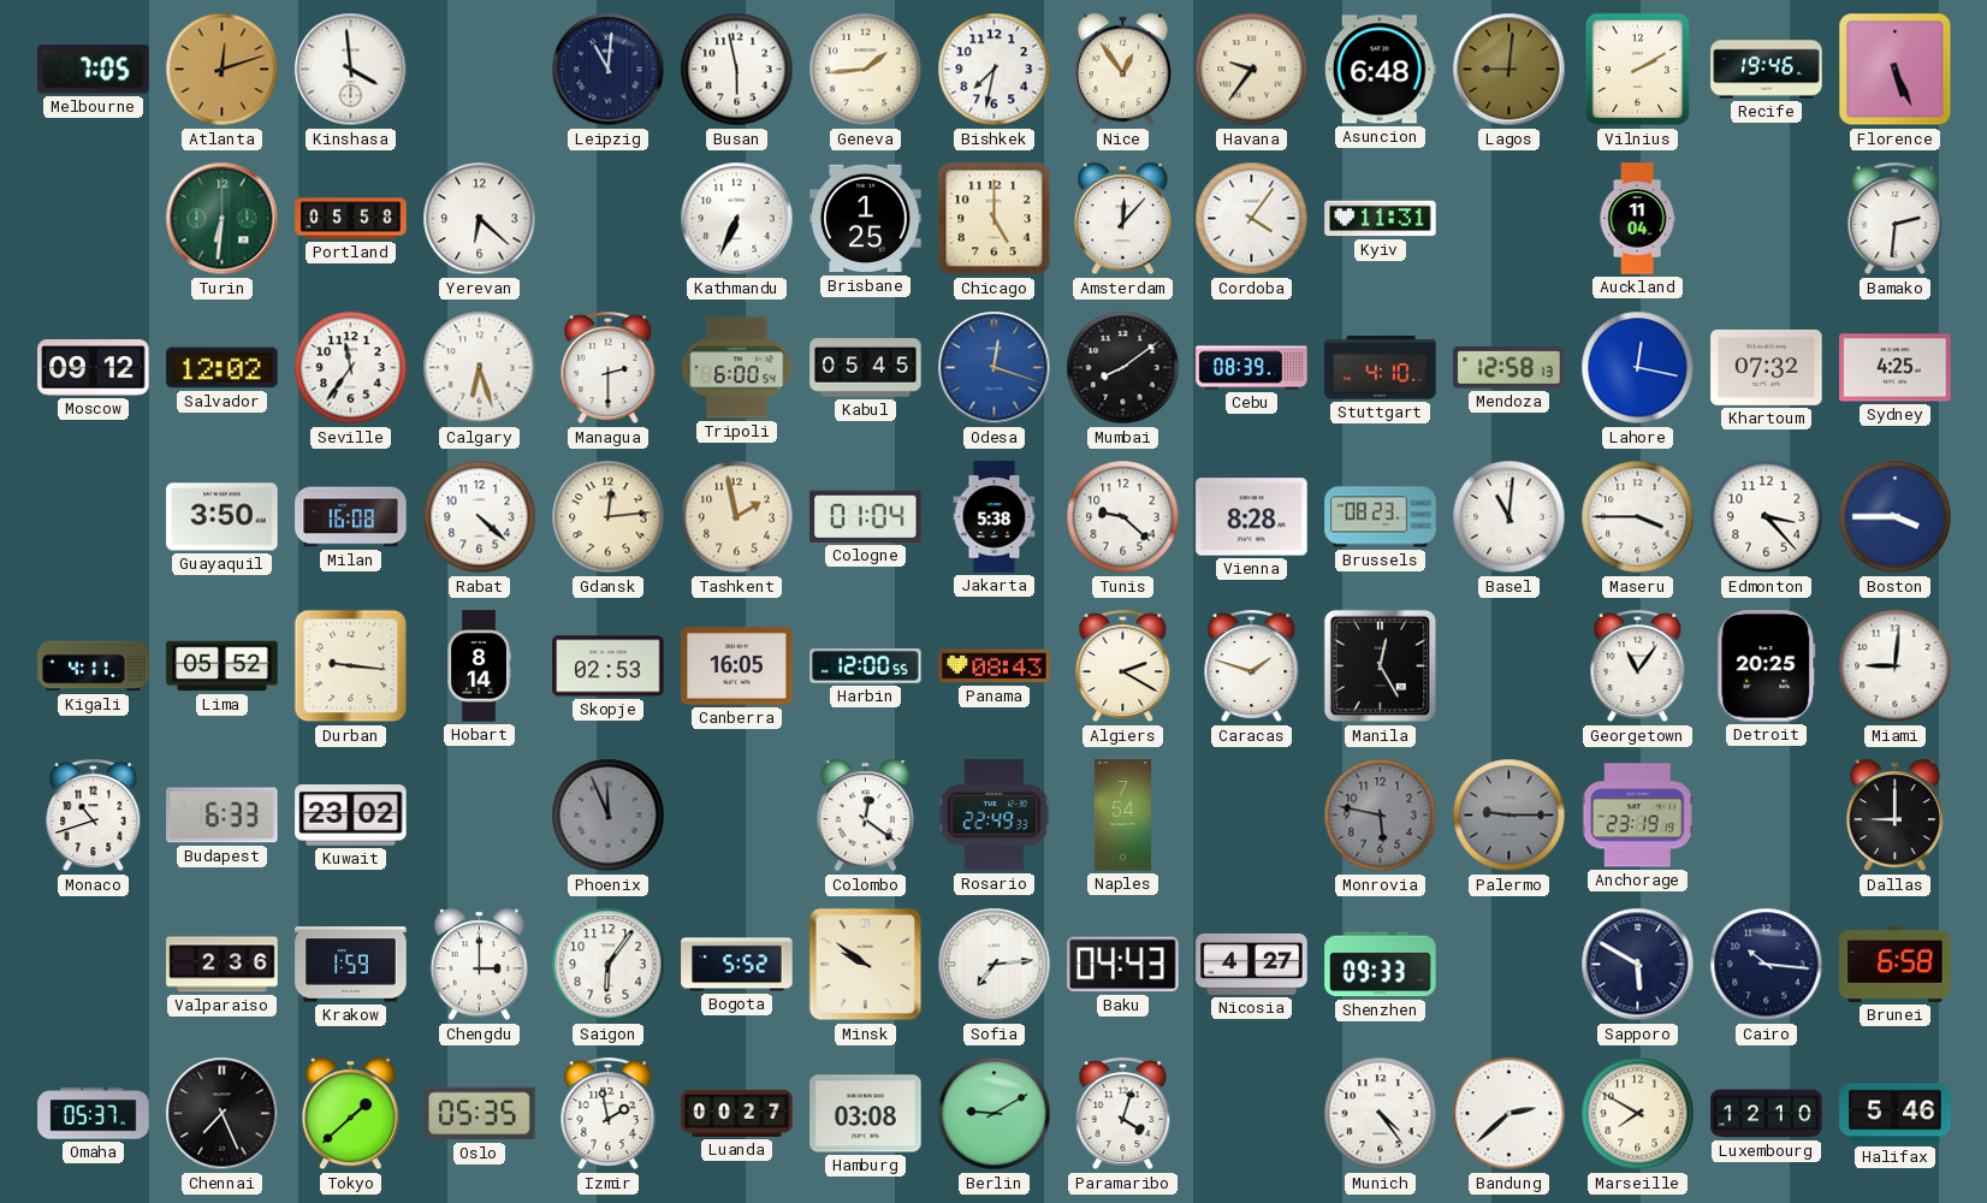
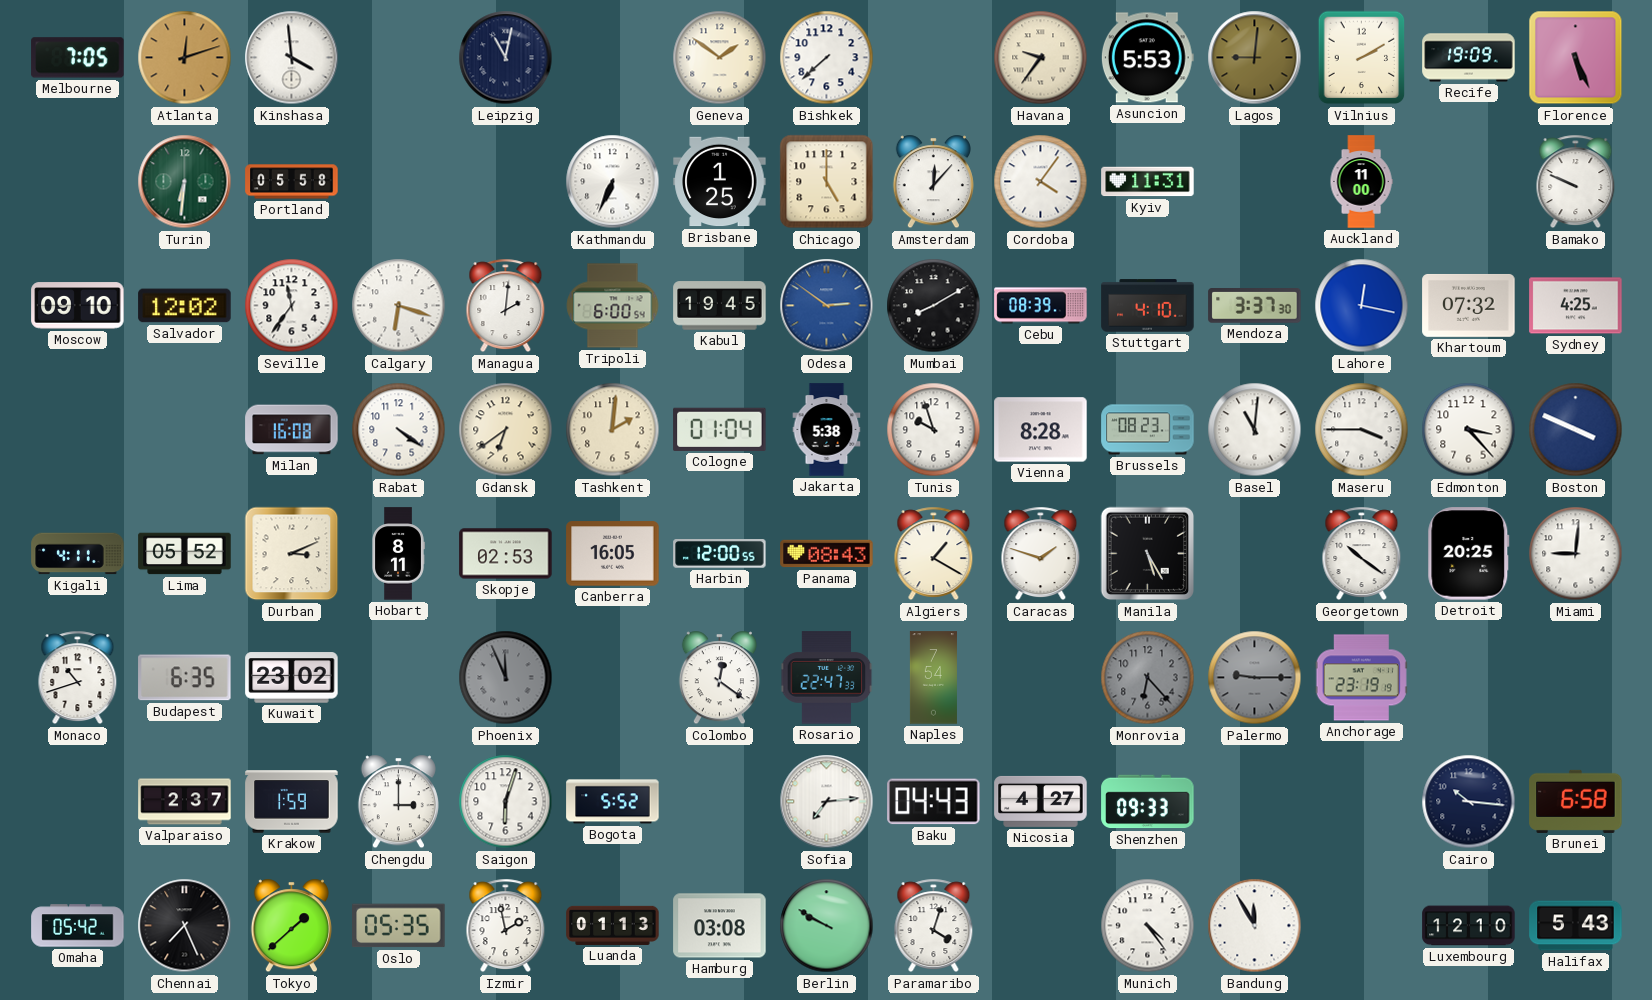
Leipzig: 11:01 -> 11:02
Busan: 5:58 -> none
Geneva: 1:44 -> 1:51
Bishkek: 7:32 -> 7:38
Nice: 12:54 -> none
Asuncion: 6:48 -> 5:53
Recife: 19:46 -> 19:09
Yerevan: 6:22 -> none
Auckland: 11:04 -> 11:00
Bamako: 2:31 -> 9:49
Moscow: 09:12 -> 09:10
Calgary: 6:27 -> 6:18
Managua: 2:30 -> 2:01
Kabul: 05:45 -> 19:45
Odesa: 12:18 -> 2:51
Mumbai: 8:09 -> 8:10
Mendoza: 12:58 -> 3:37
Guayaquil: 3:50 -> none
Rabat: 4:22 -> 4:21
Gdansk: 12:14 -> 6:39
Tashkent: 1:58 -> 2:01
Tunis: 9:22 -> 9:57
Boston: 3:45 -> 3:49
Durban: 9:16 -> 3:11
Hobart: 8:14 -> 8:11
Algiers: 2:20 -> 1:20
Manila: 12:25 -> 5:25
Georgetown: 11:06 -> 10:21
Budapest: 6:33 -> 6:35
Rosario: 22:49 -> 22:47
Monrovia: 5:47 -> 6:23
Dallas: 9:00 -> none
Valparaiso: 2:36 -> 2:37
Saigon: 6:06 -> 6:03
Minsk: 9:51 -> none
Sapporo: 5:50 -> none
Omaha: 05:37 -> 05:42
Luanda: 00:27 -> 01:13
Berlin: 9:10 -> 9:50
Bandung: 2:38 -> 11:55
Marseille: 7:50 -> none
Halifax: 5:46 -> 5:43
